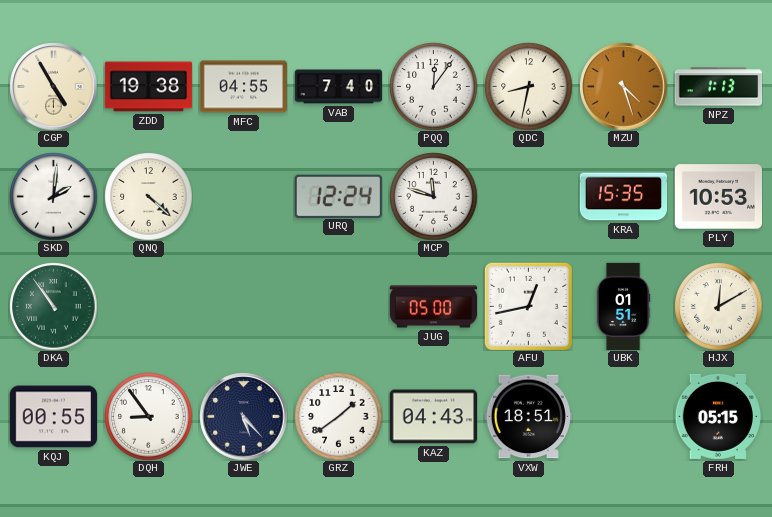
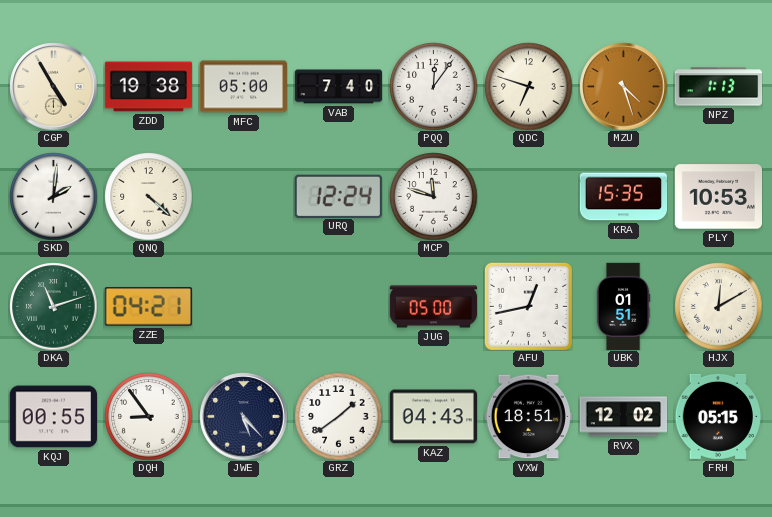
MFC: 04:55 -> 05:00
QDC: 8:32 -> 6:48
DKA: 10:54 -> 11:12
ZZE: none -> 04:21
RVX: none -> 12:02
